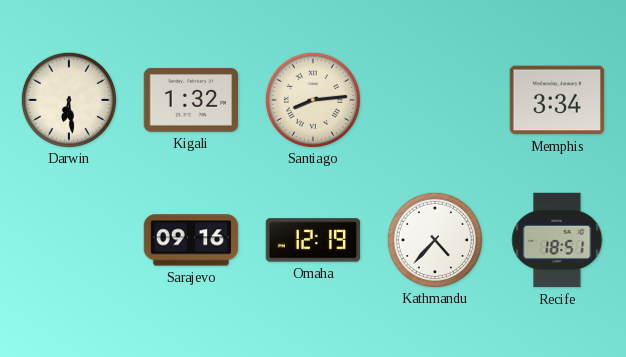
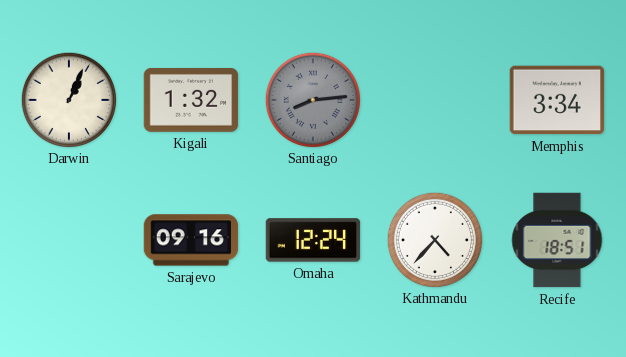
Darwin: 6:29 -> 1:04
Santiago dial: cream -> grey
Omaha: 12:19 -> 12:24
